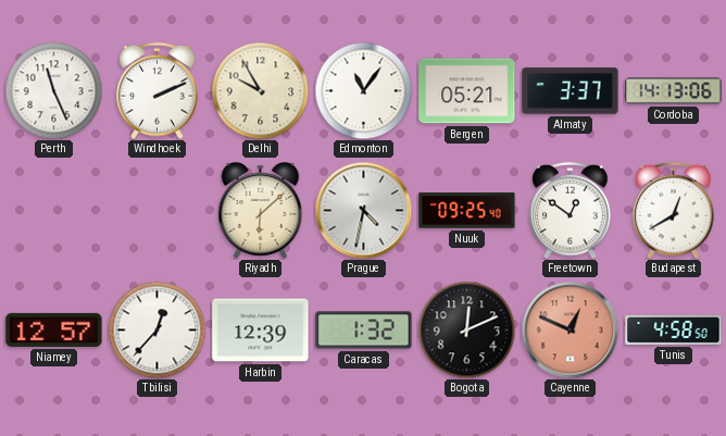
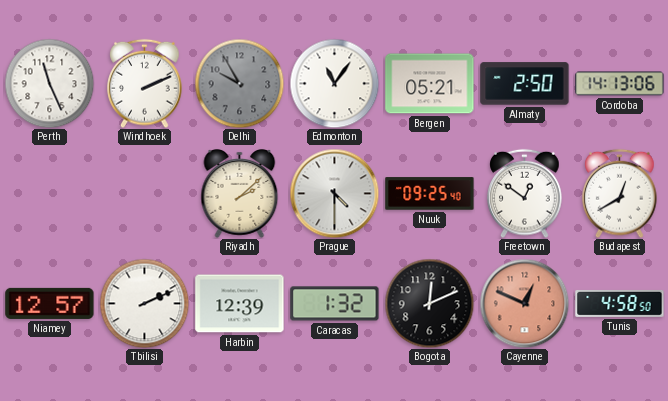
Delhi dial: cream -> grey
Almaty: 3:37 -> 2:50
Riyadh: 6:08 -> 2:08
Prague: 4:32 -> 4:30
Tbilisi: 12:37 -> 2:11
